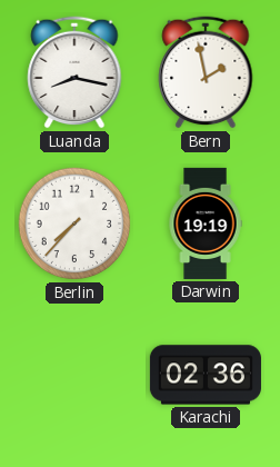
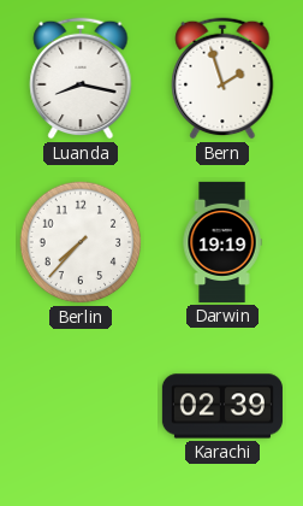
Bern: 1:58 -> 1:57
Karachi: 02:36 -> 02:39
